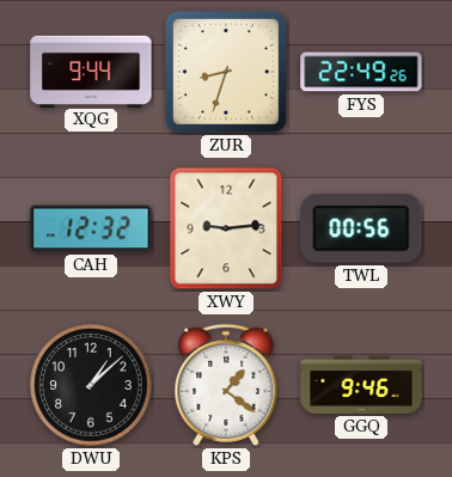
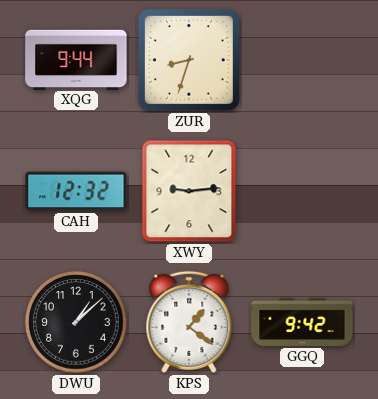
FYS: 22:49 -> none
TWL: 00:56 -> none
GGQ: 9:46 -> 9:42
